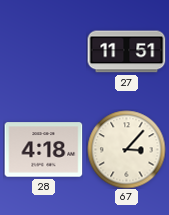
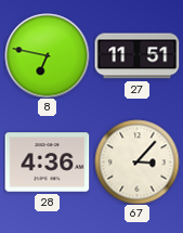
8: none -> 6:47
28: 4:18 -> 4:36
